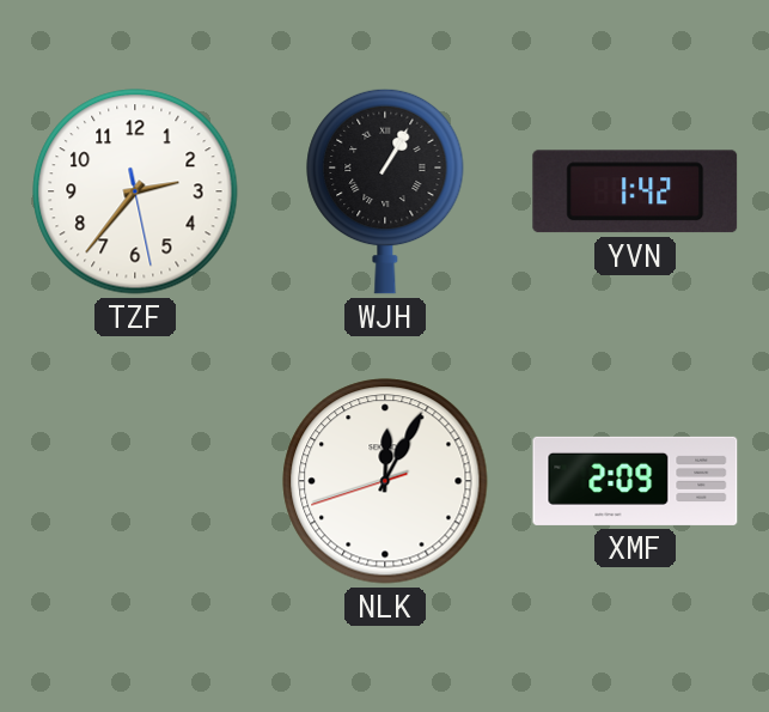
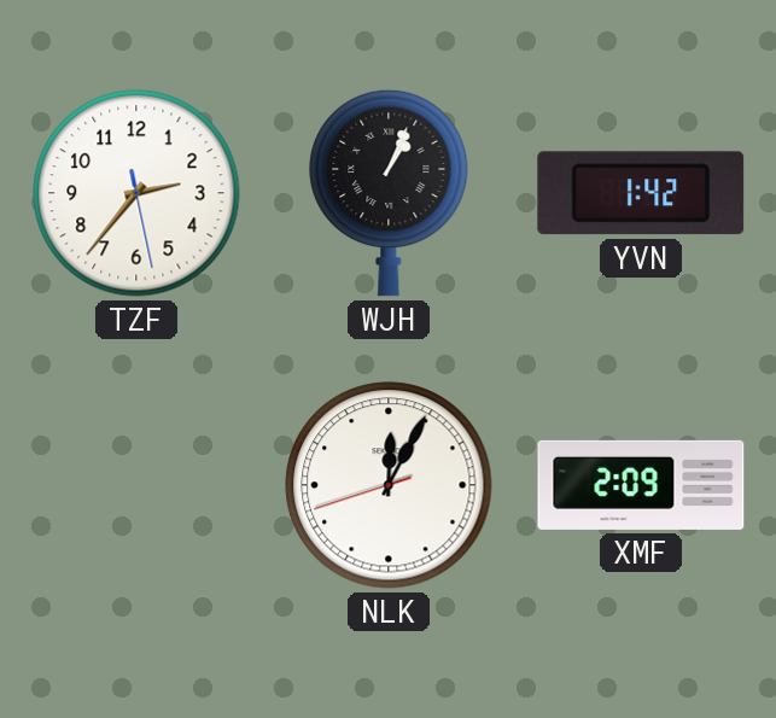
WJH: 1:05 -> 1:04
